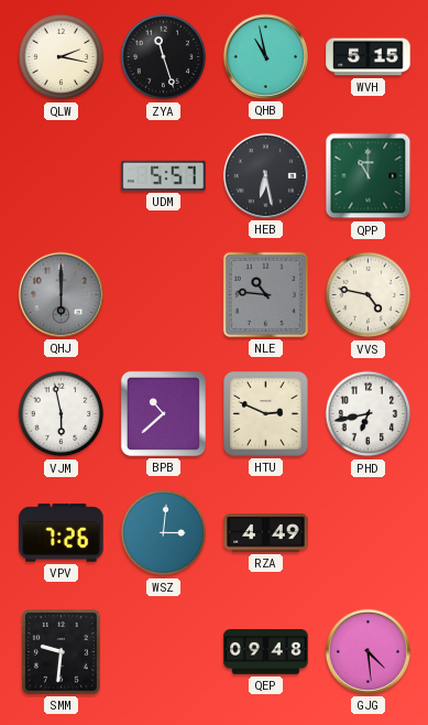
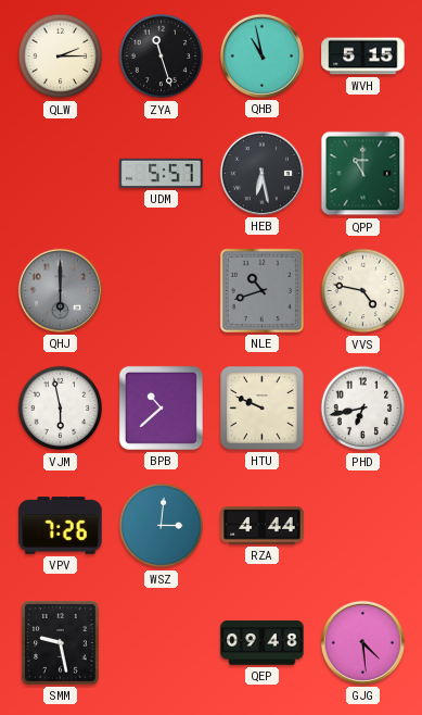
QLW: 2:17 -> 2:15
NLE: 10:46 -> 10:42
HTU: 2:49 -> 9:49
RZA: 4:49 -> 4:44
SMM: 9:31 -> 9:28
